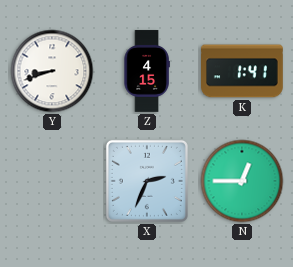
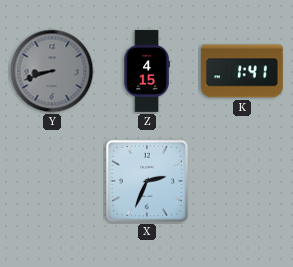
Y dial: white -> grey
N: 12:45 -> none
